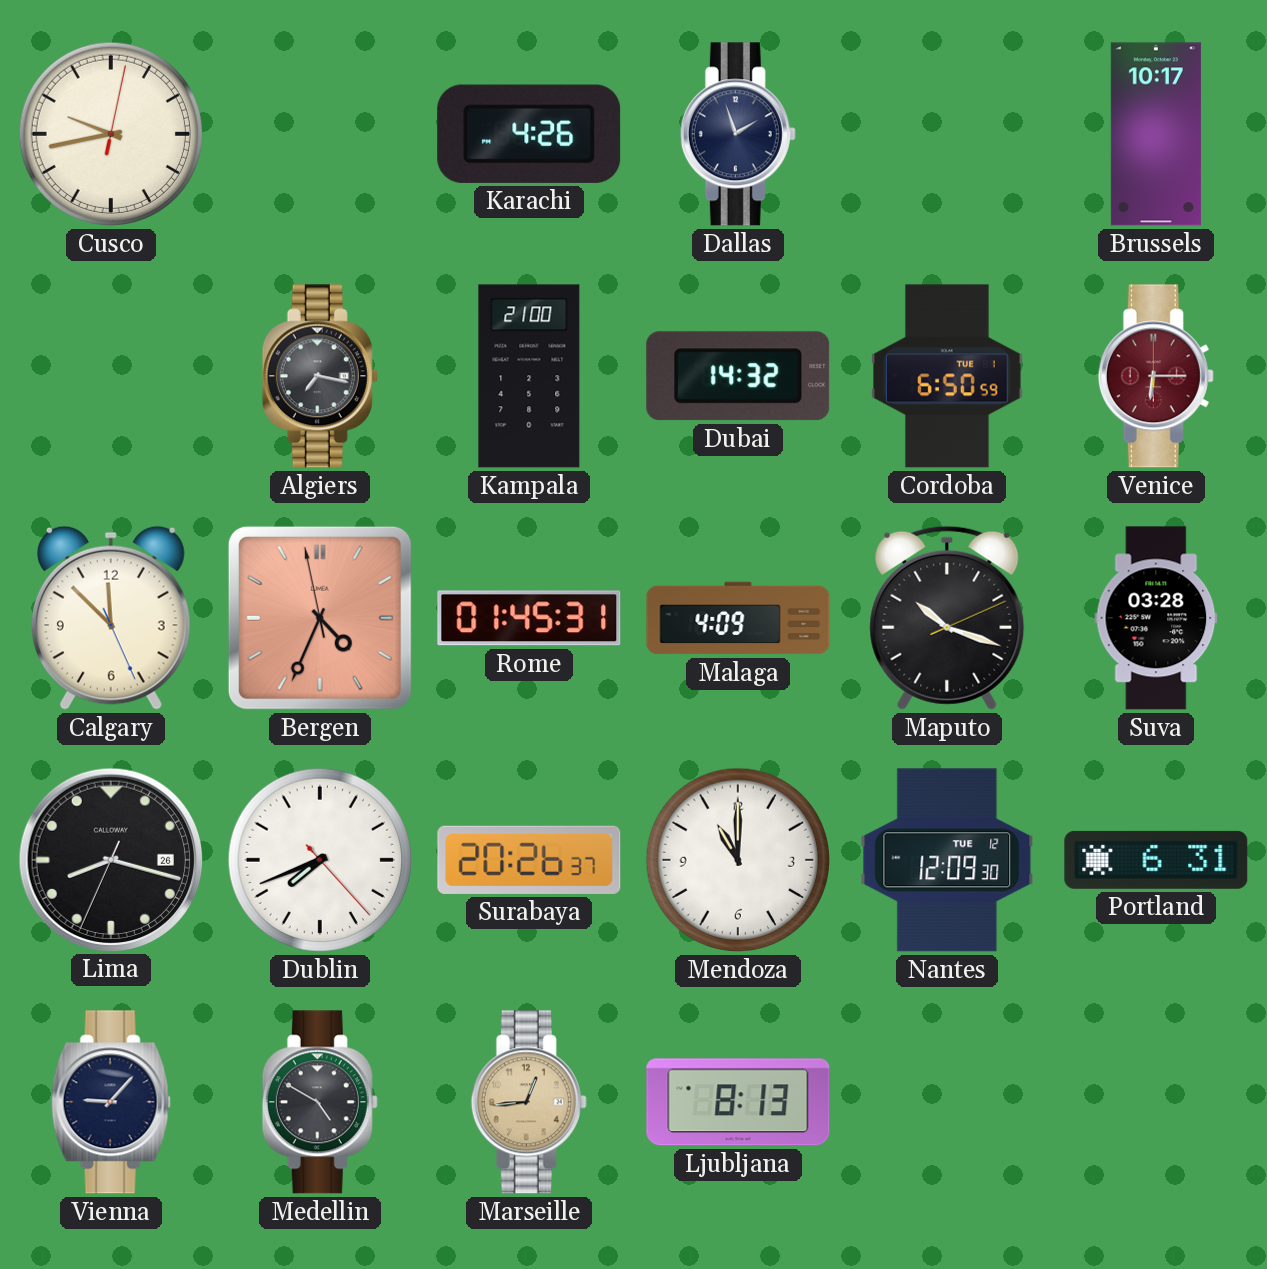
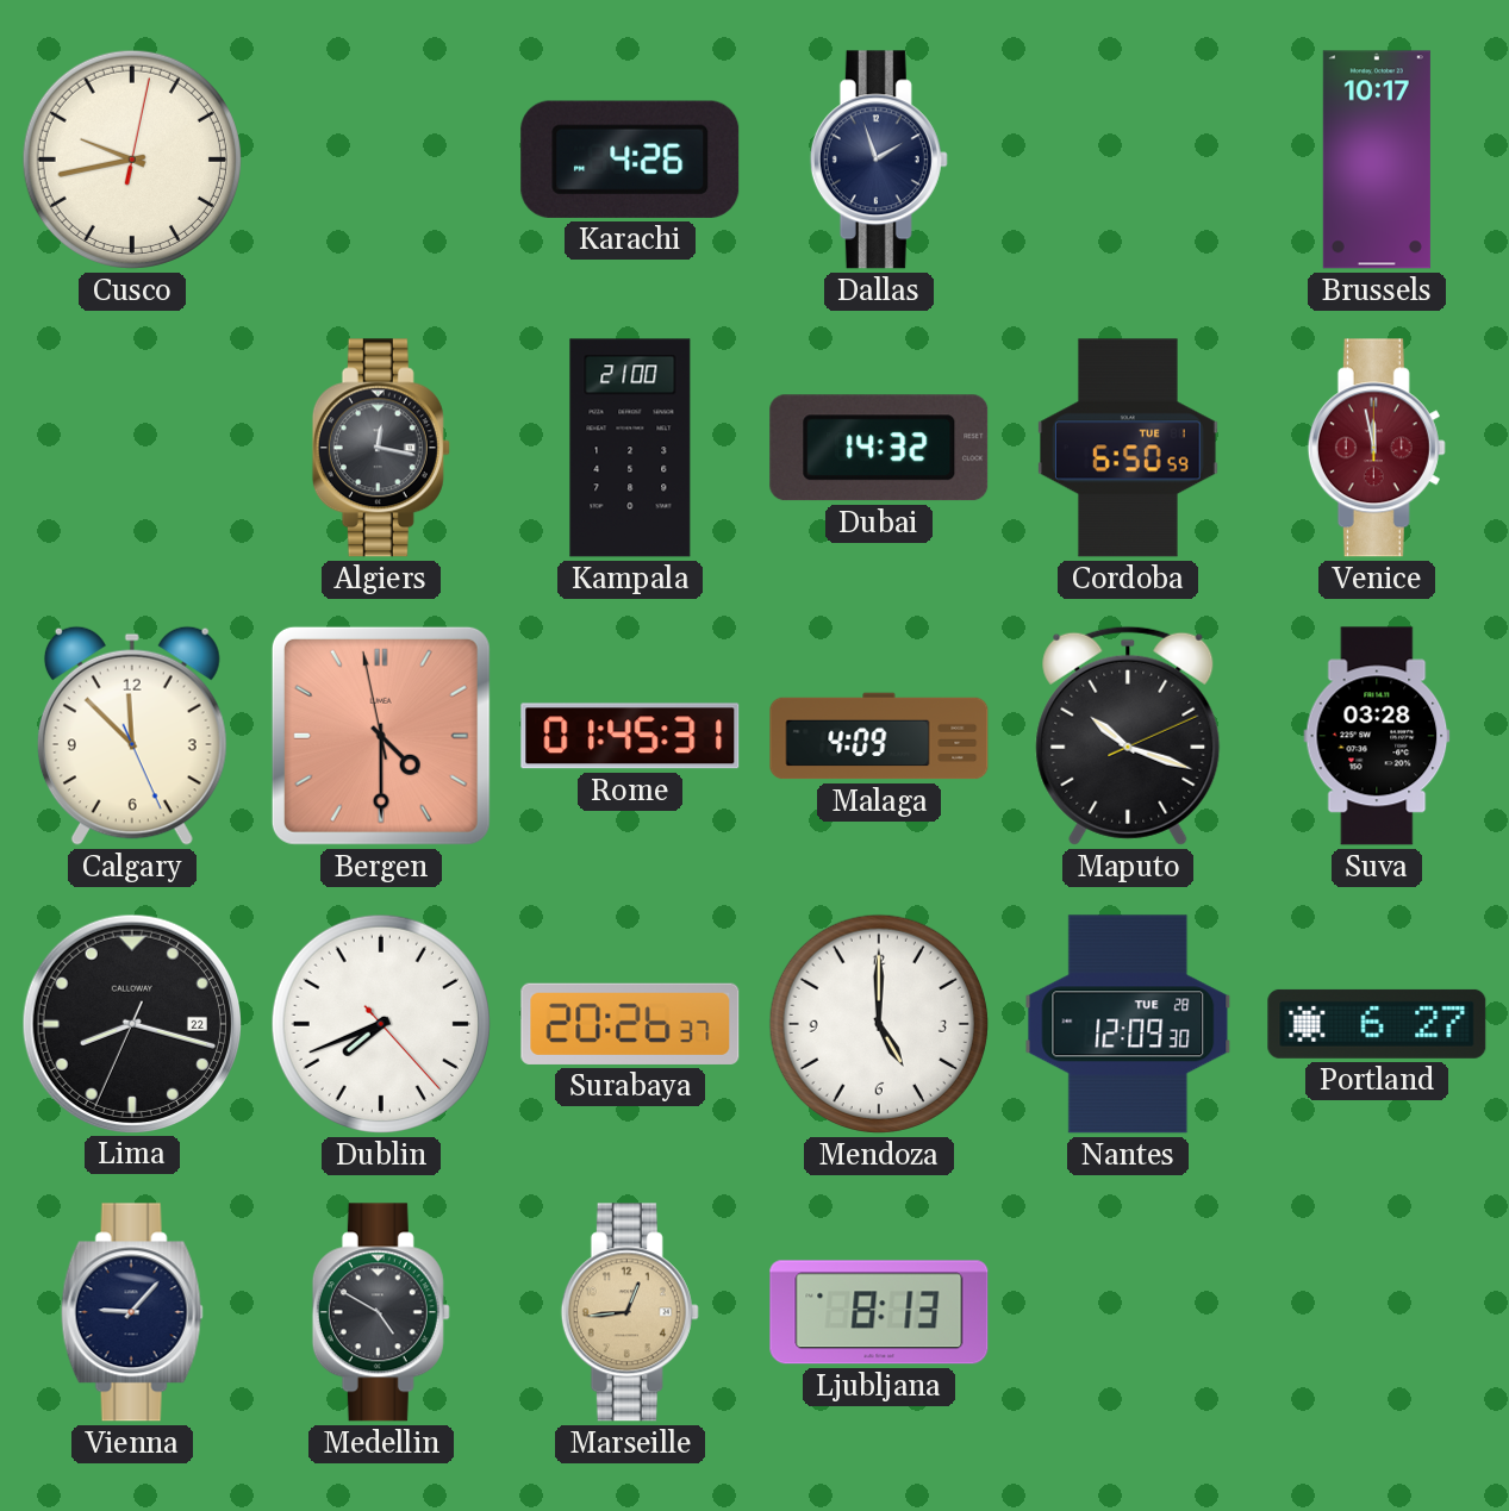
Algiers: 7:17 -> 12:17
Venice: 6:15 -> 11:58
Bergen: 4:33 -> 4:29
Lima date: 26 -> 22
Mendoza: 11:00 -> 5:00
Nantes date: TUE 12 -> TUE 28
Portland: 6:31 -> 6:27
